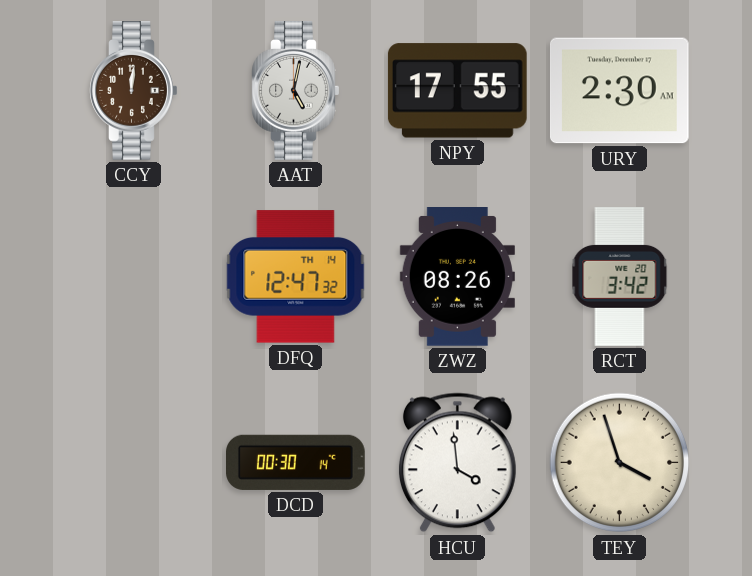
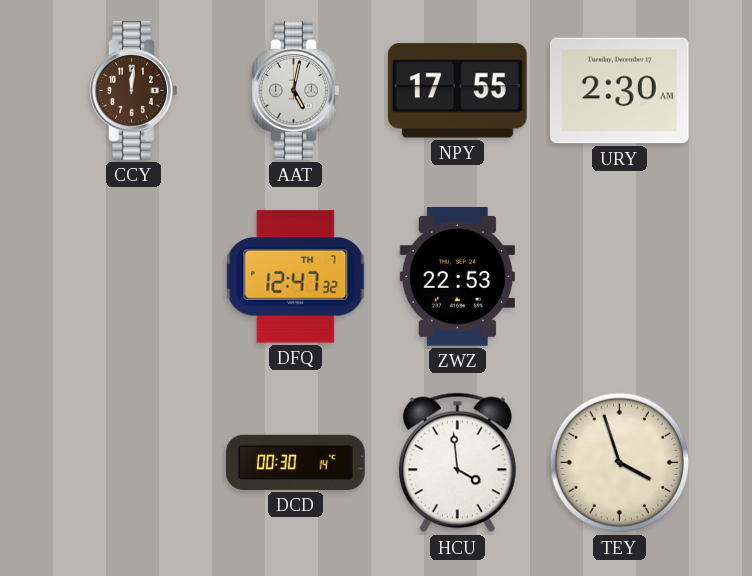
DFQ date: TH 14 -> TH 7
ZWZ: 08:26 -> 22:53
RCT: 3:42 -> none
